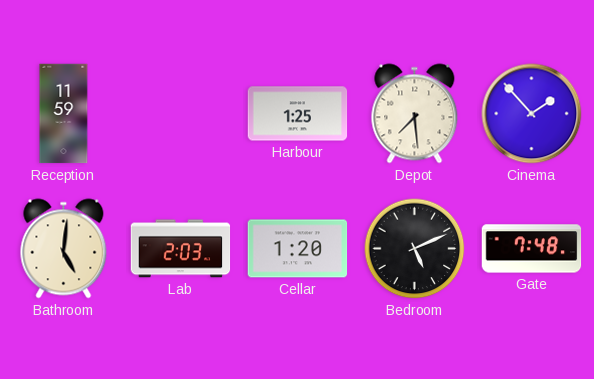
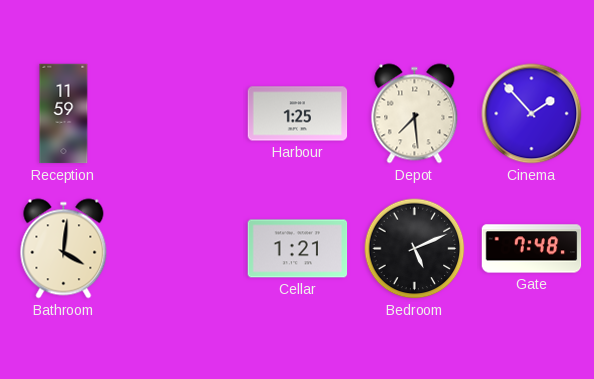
Bathroom: 5:01 -> 4:01
Lab: 2:03 -> none
Cellar: 1:20 -> 1:21
